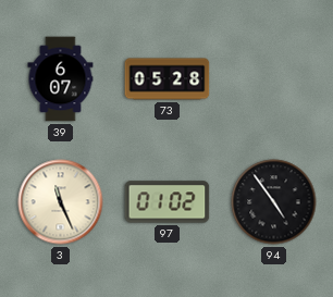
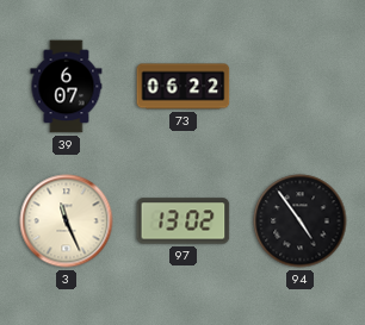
73: 05:28 -> 06:22
97: 01:02 -> 13:02
